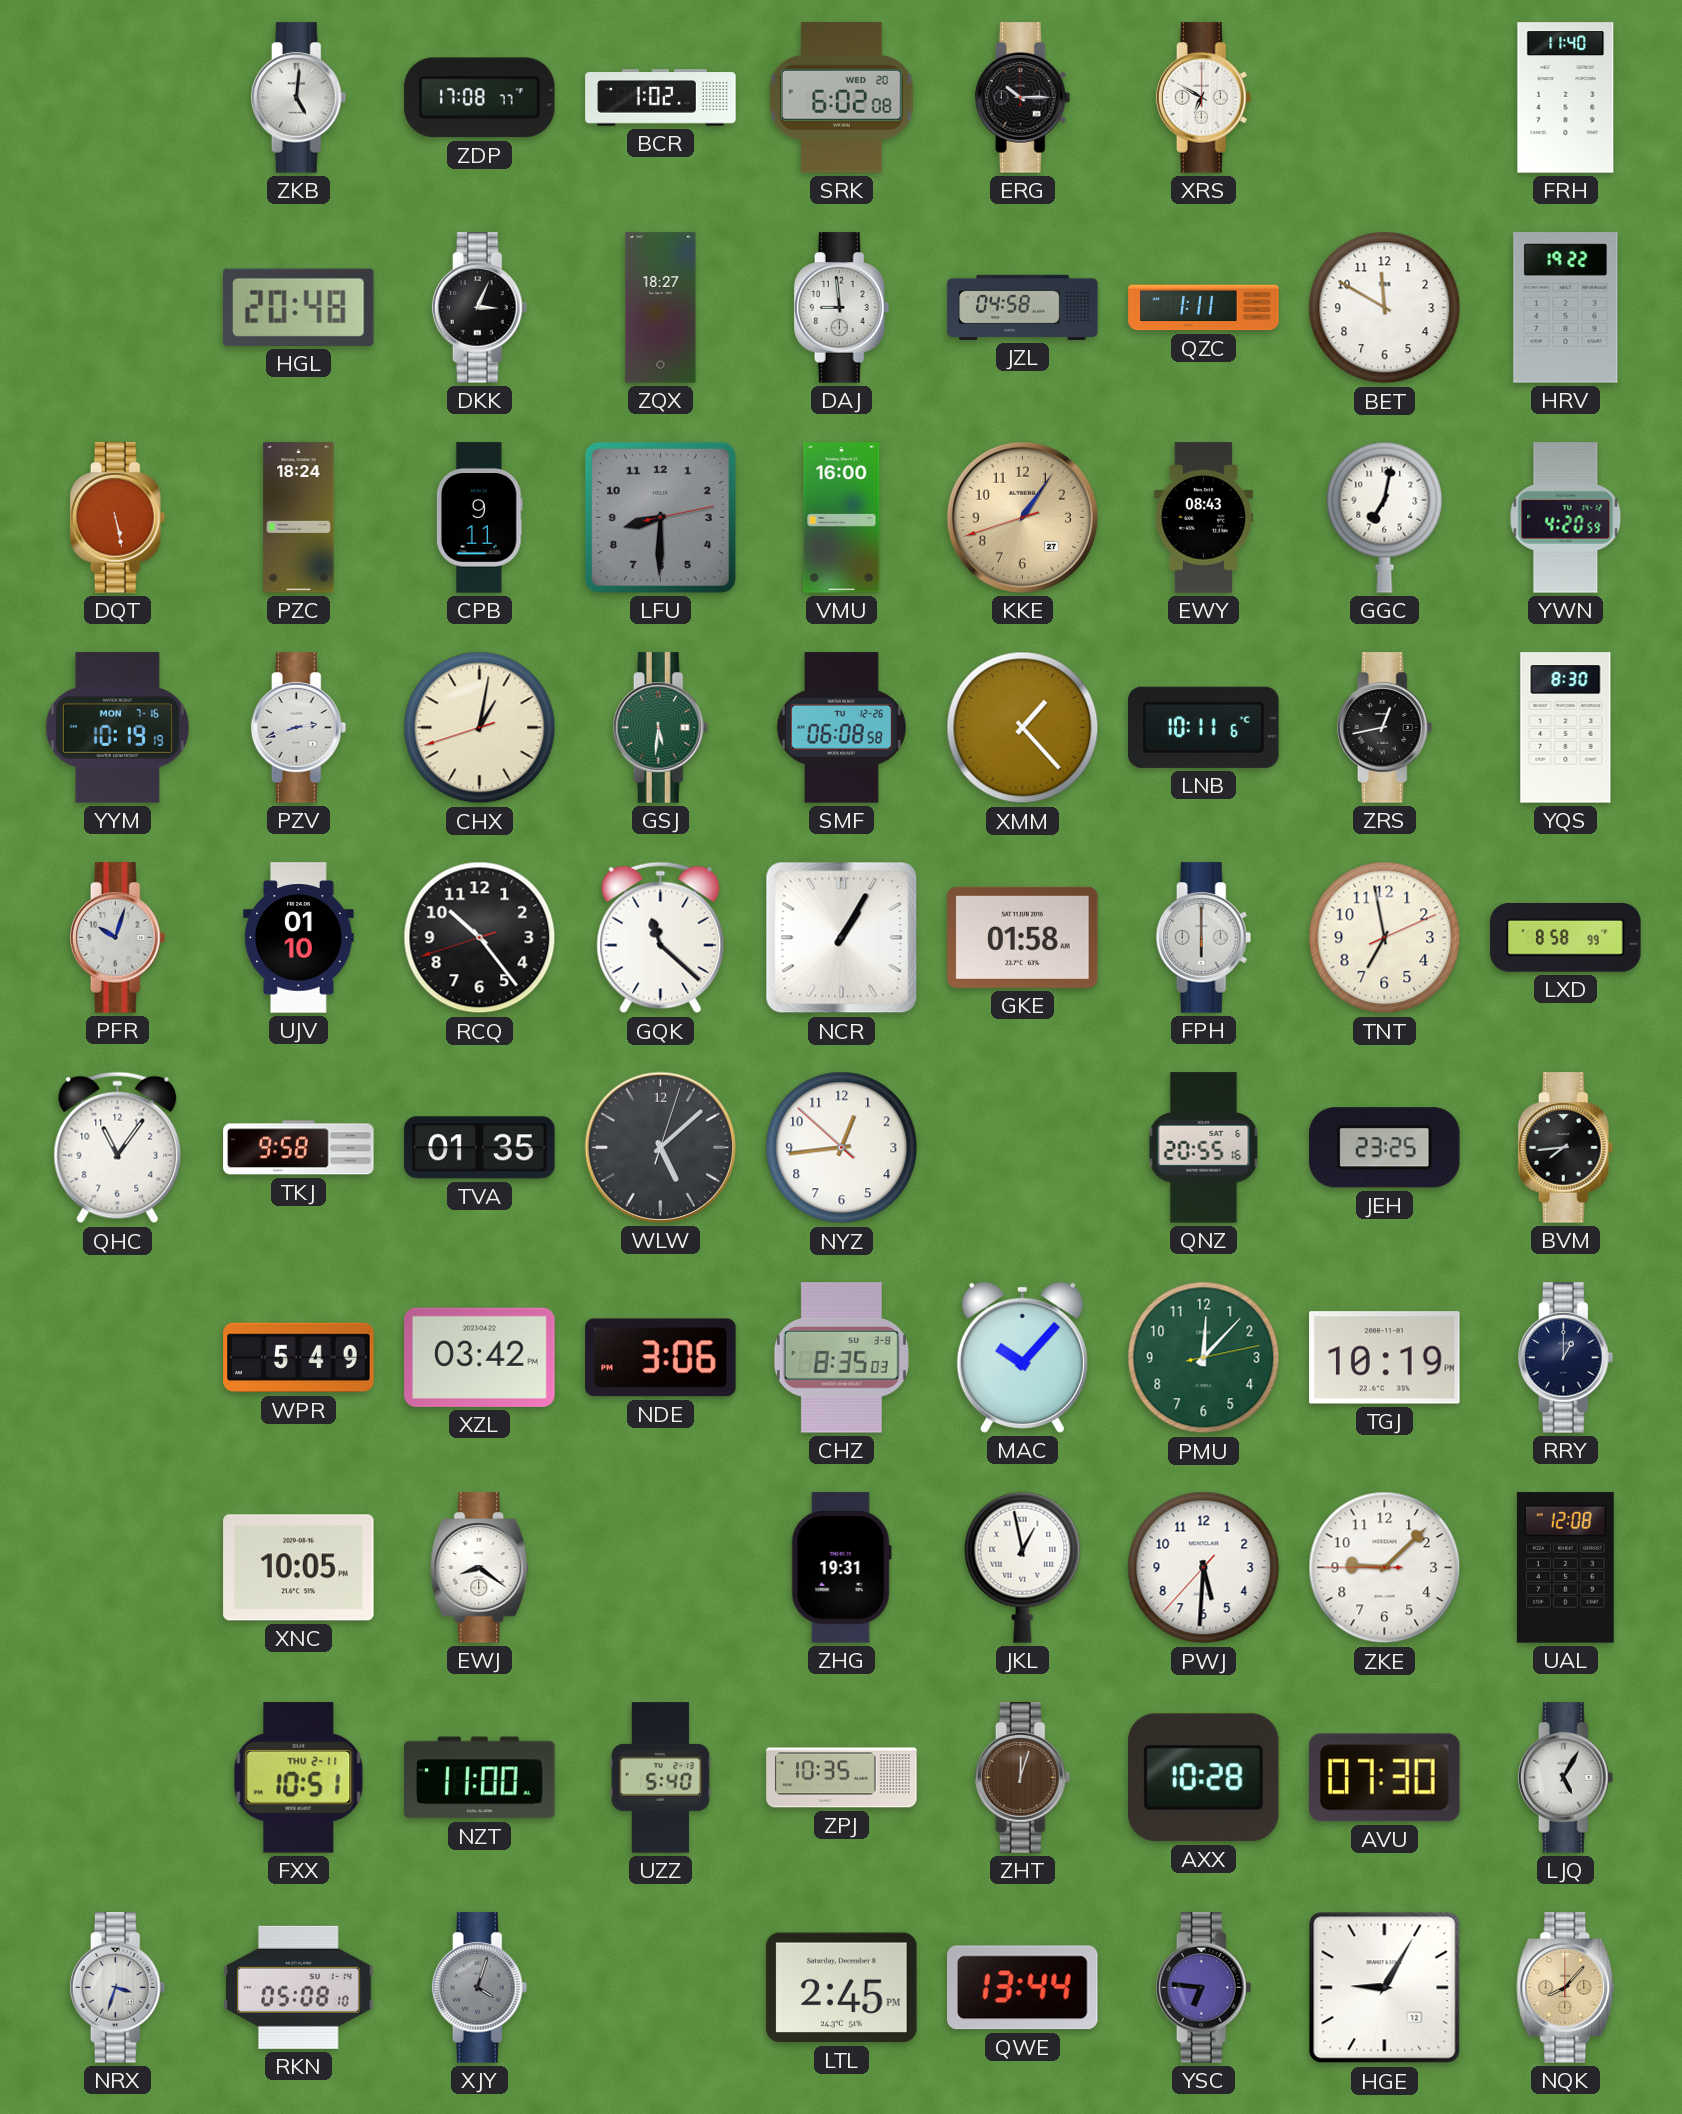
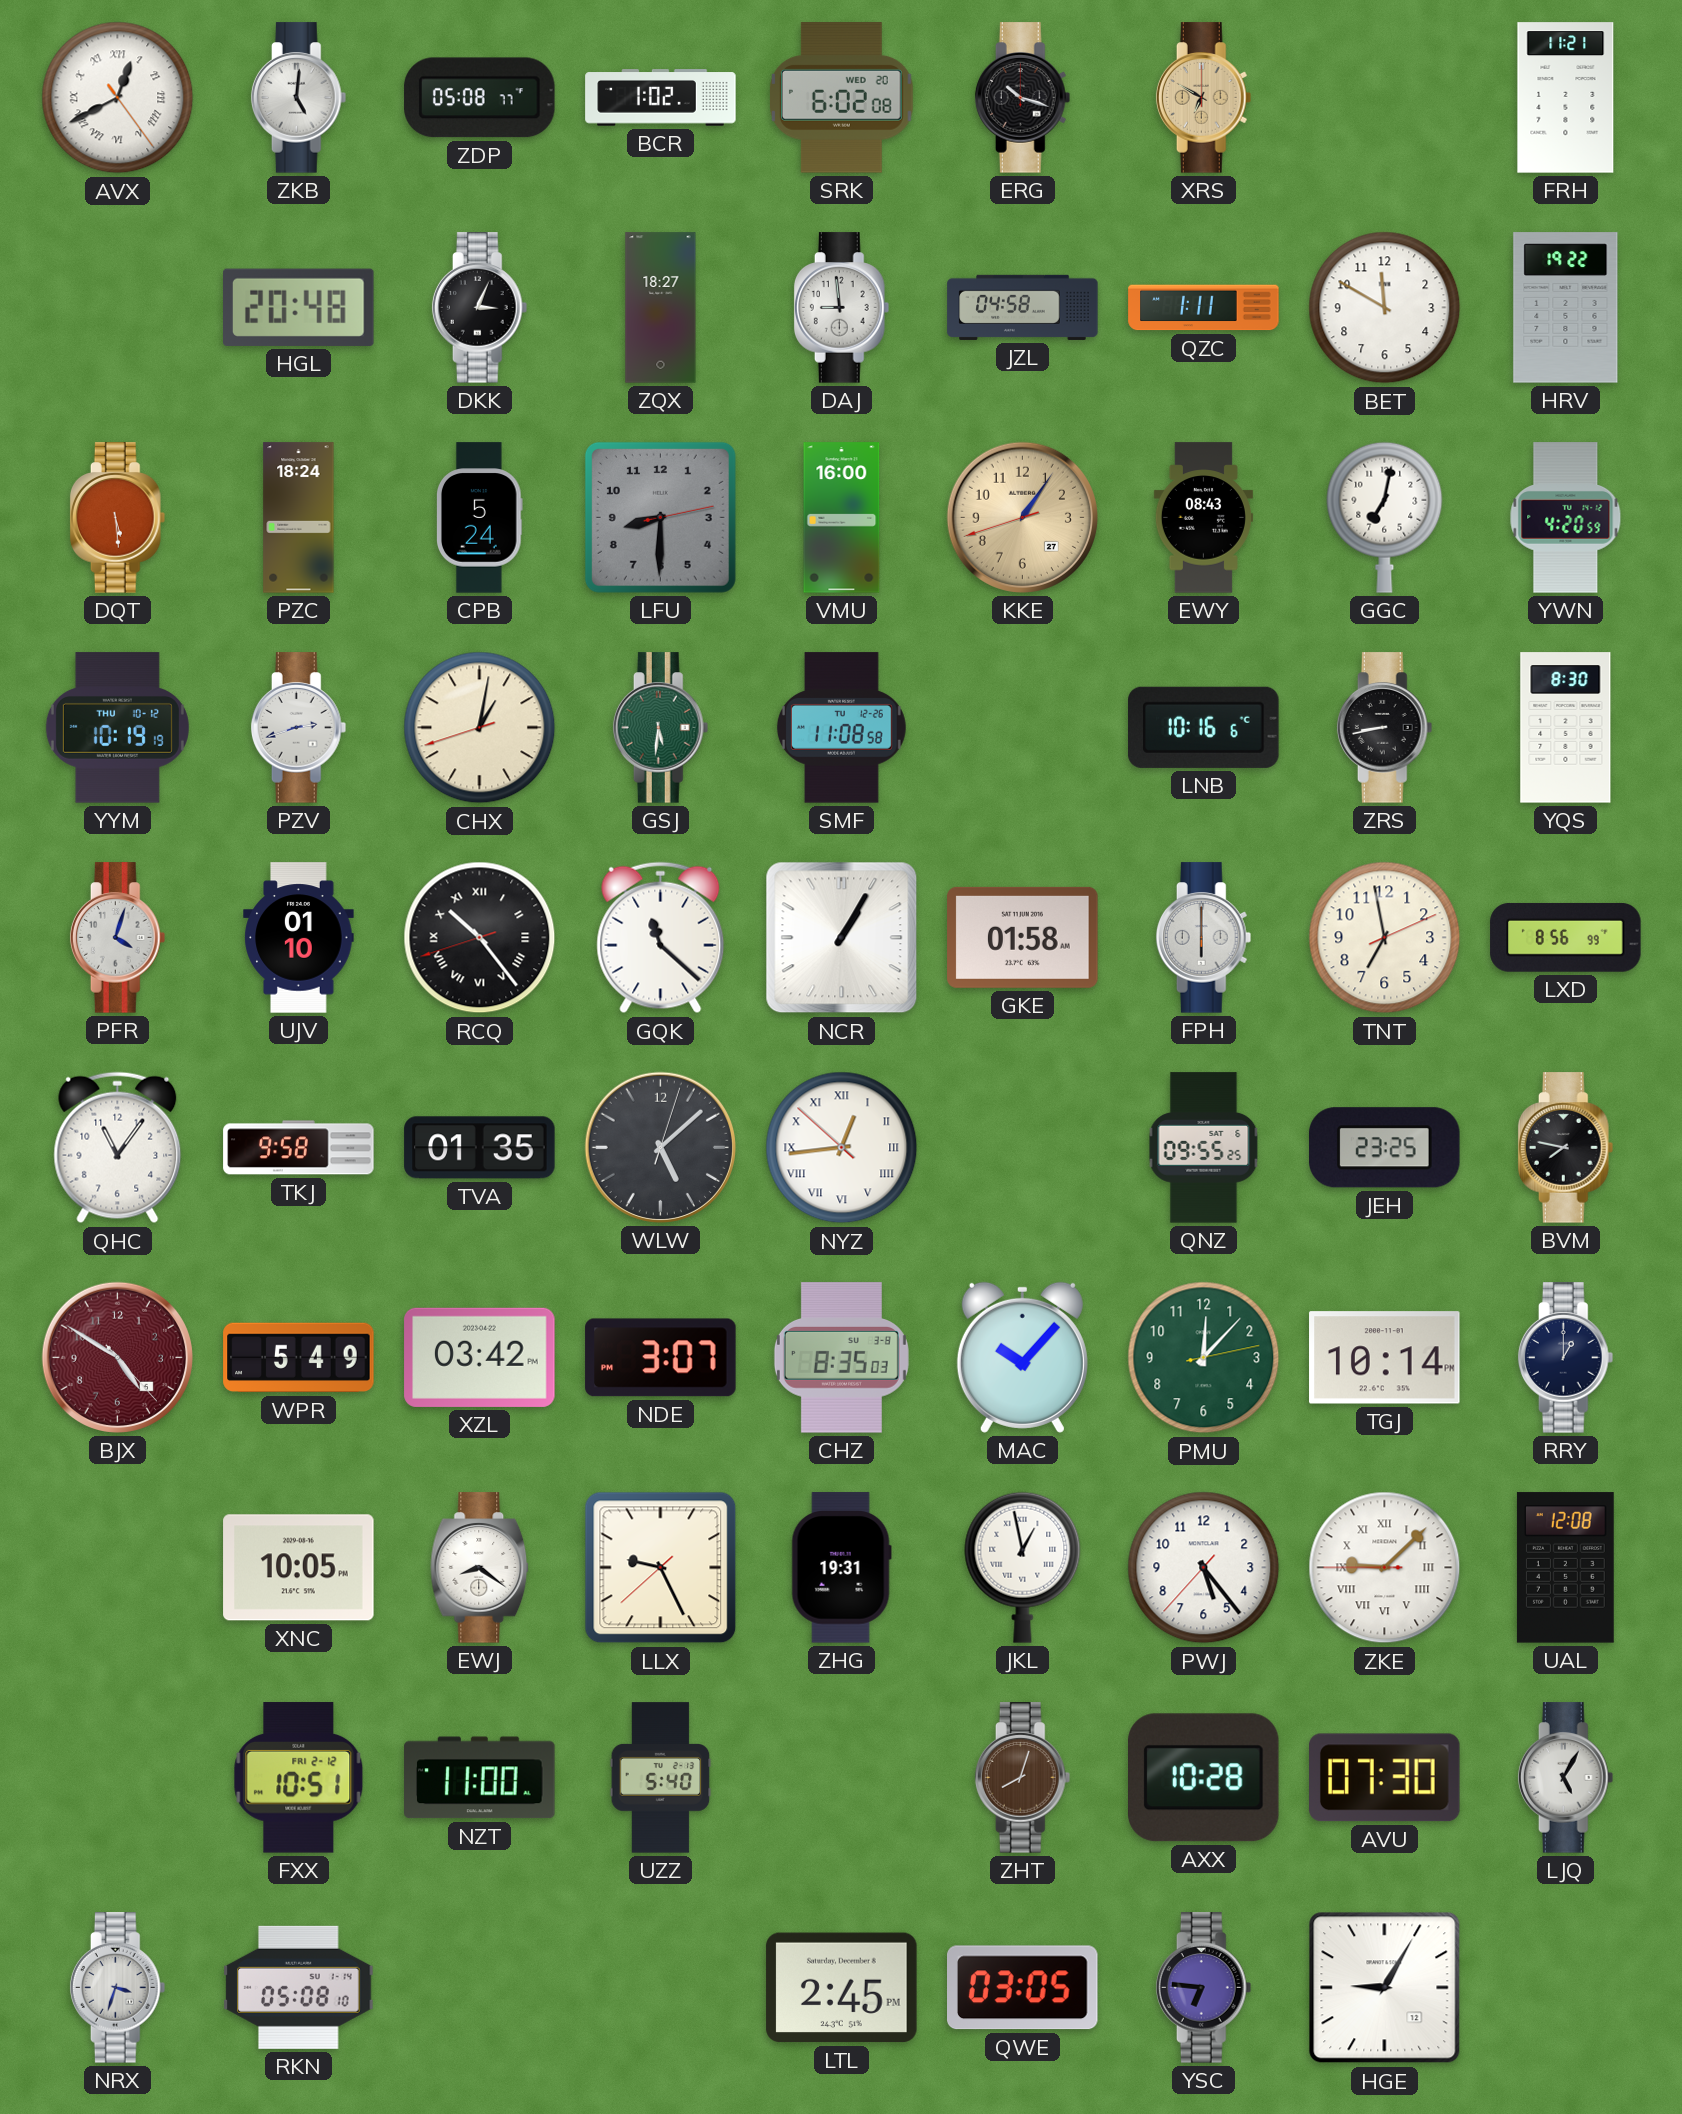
AVX: none -> 12:40
ZDP: 17:08 -> 05:08
ERG: 10:15 -> 10:18
XRS dial: white -> champagne
FRH: 11:40 -> 11:21
DQT: 5:28 -> 5:29
CPB: 9:11 -> 5:24
YYM date: MON 7-16 -> THU 10-12
SMF: 06:08 -> 11:08
XMM: 1:23 -> none
LNB: 10:11 -> 10:16
ZRS: 12:43 -> 8:43
PFR: 10:03 -> 4:03
RCQ numerals: Arabic -> Roman
LXD: 8:58 -> 8:56
NYZ numerals: Arabic -> Roman
QNZ: 20:55 -> 09:55
BVM: 7:44 -> 7:47
BJX: none -> 4:50
NDE: 3:06 -> 3:07
TGJ: 10:19 -> 10:14
LLX: none -> 9:25
PWJ: 5:30 -> 5:23
ZKE numerals: Arabic -> Roman
FXX date: THU 2-11 -> FRI 2-12
ZPJ: 10:35 -> none
ZHT: 12:03 -> 8:03
XJY: 4:03 -> none
QWE: 13:44 -> 03:05
NQK: 8:07 -> none
